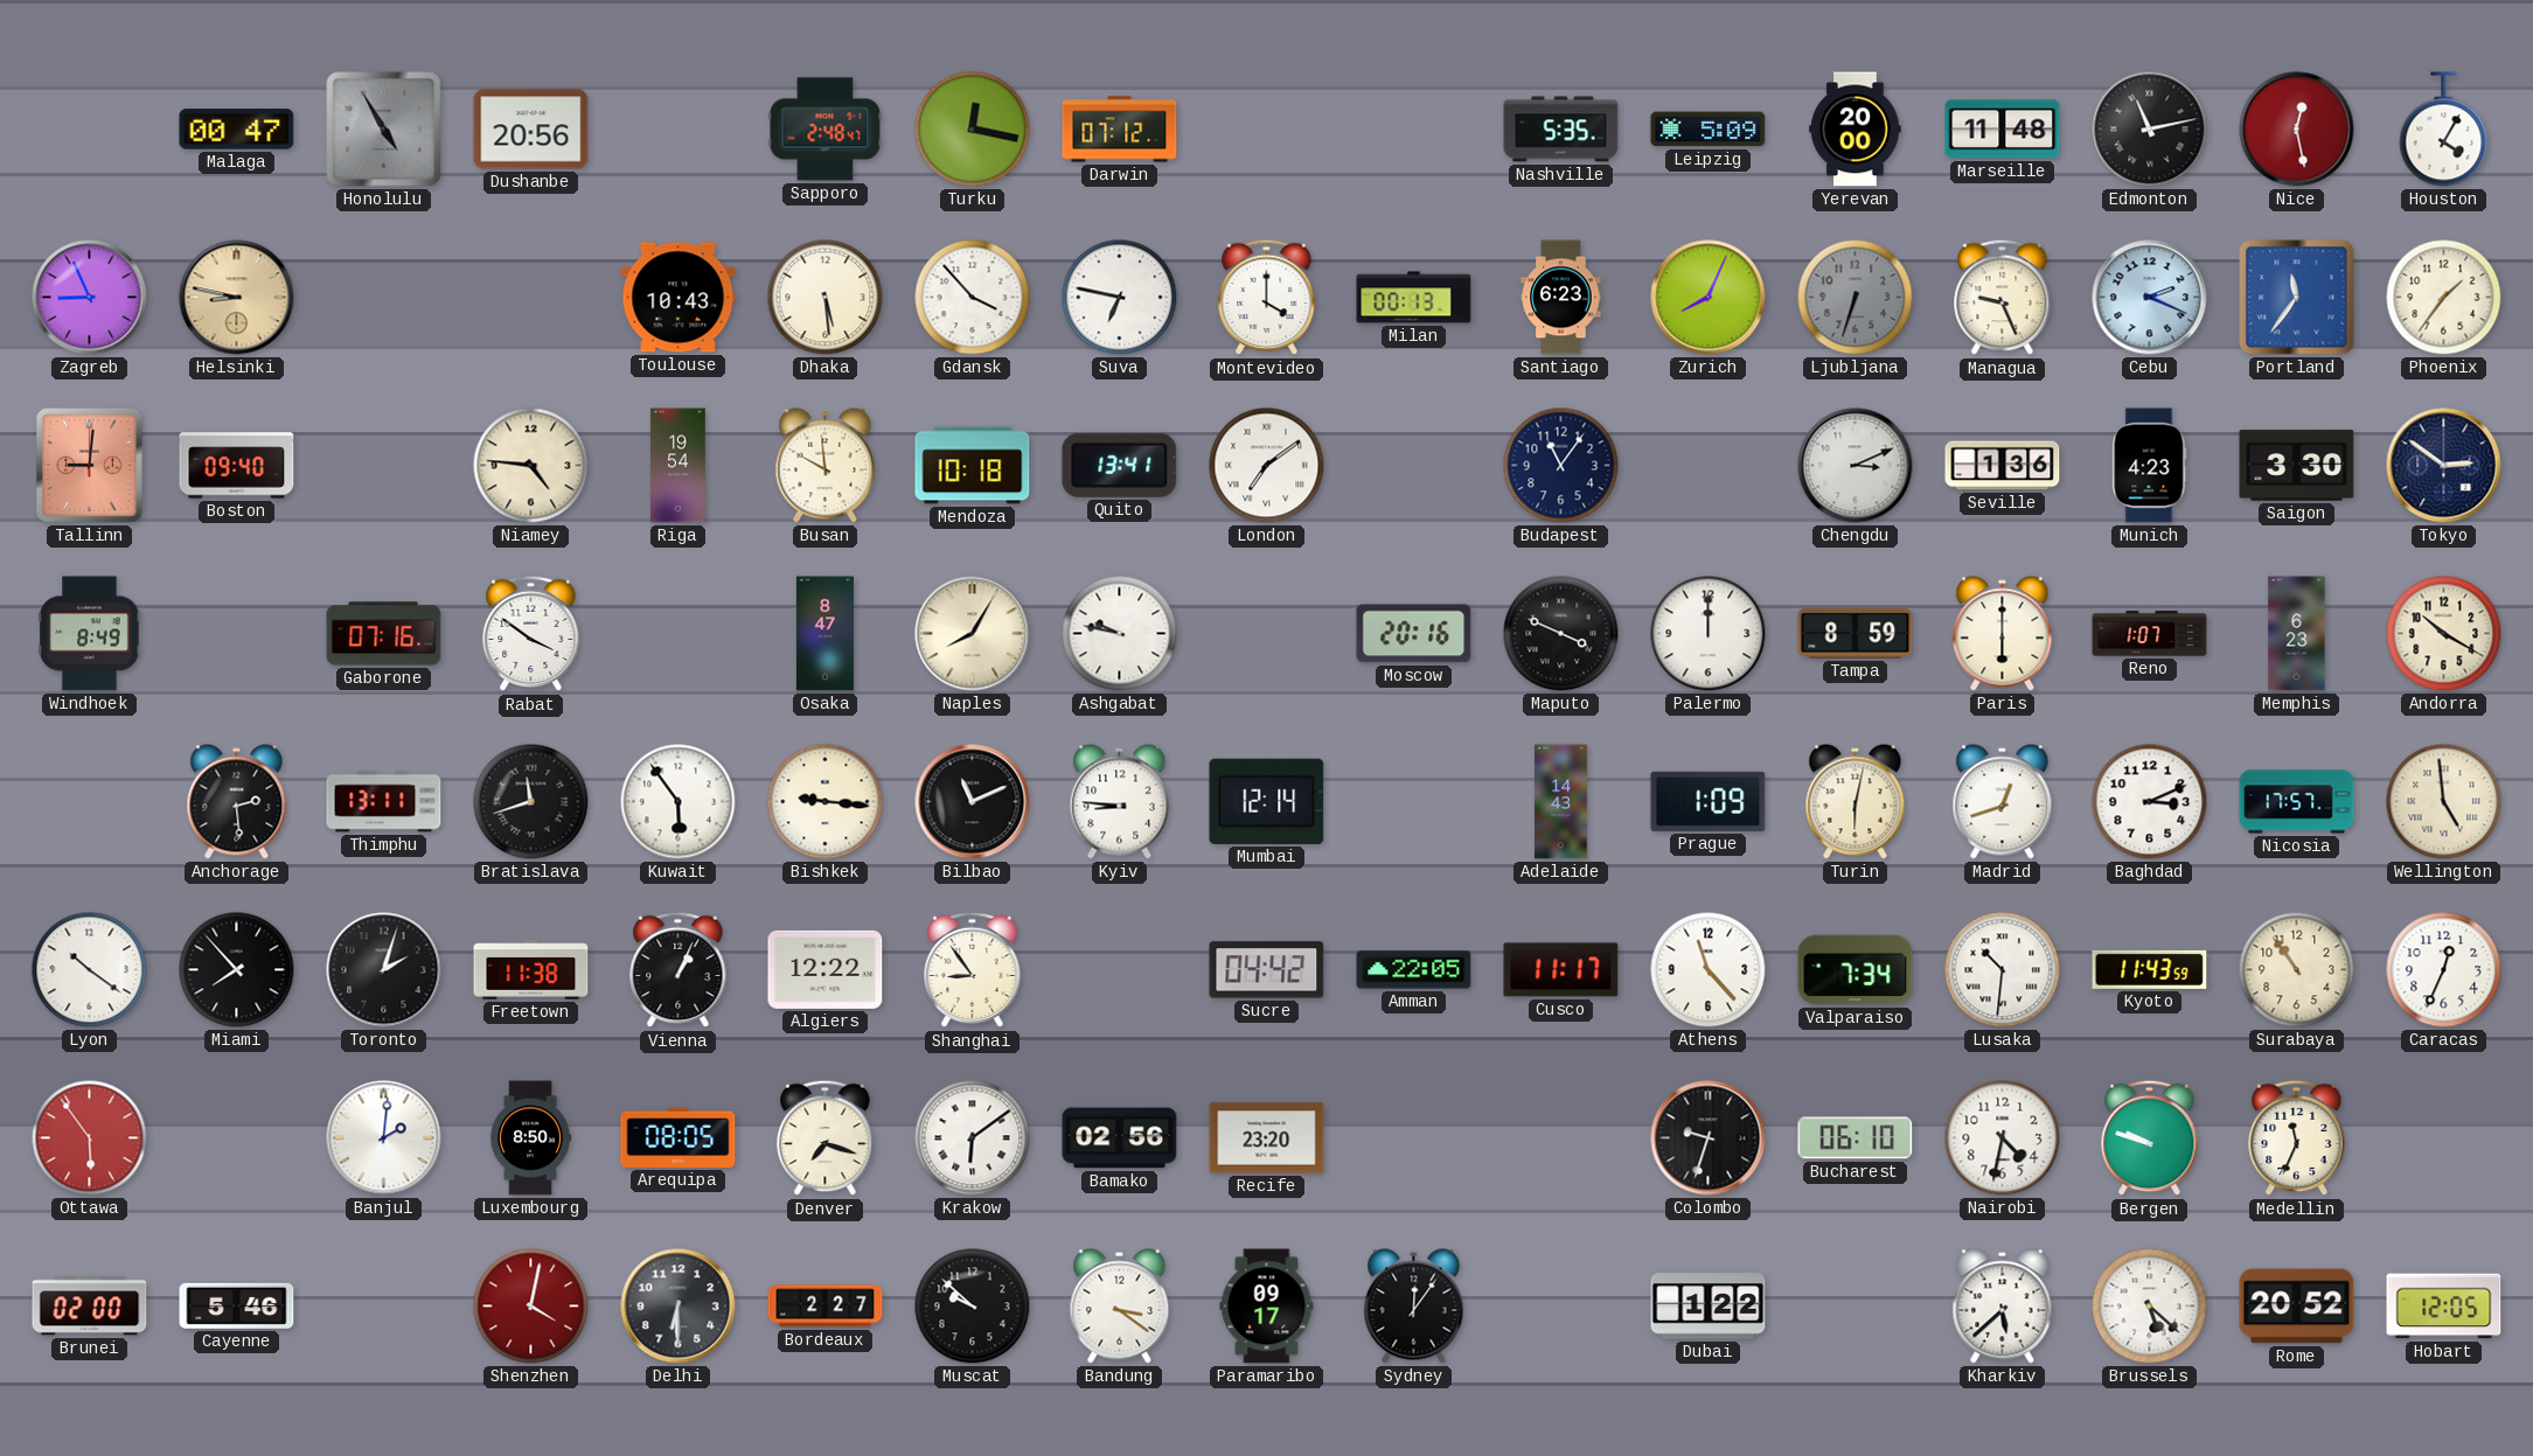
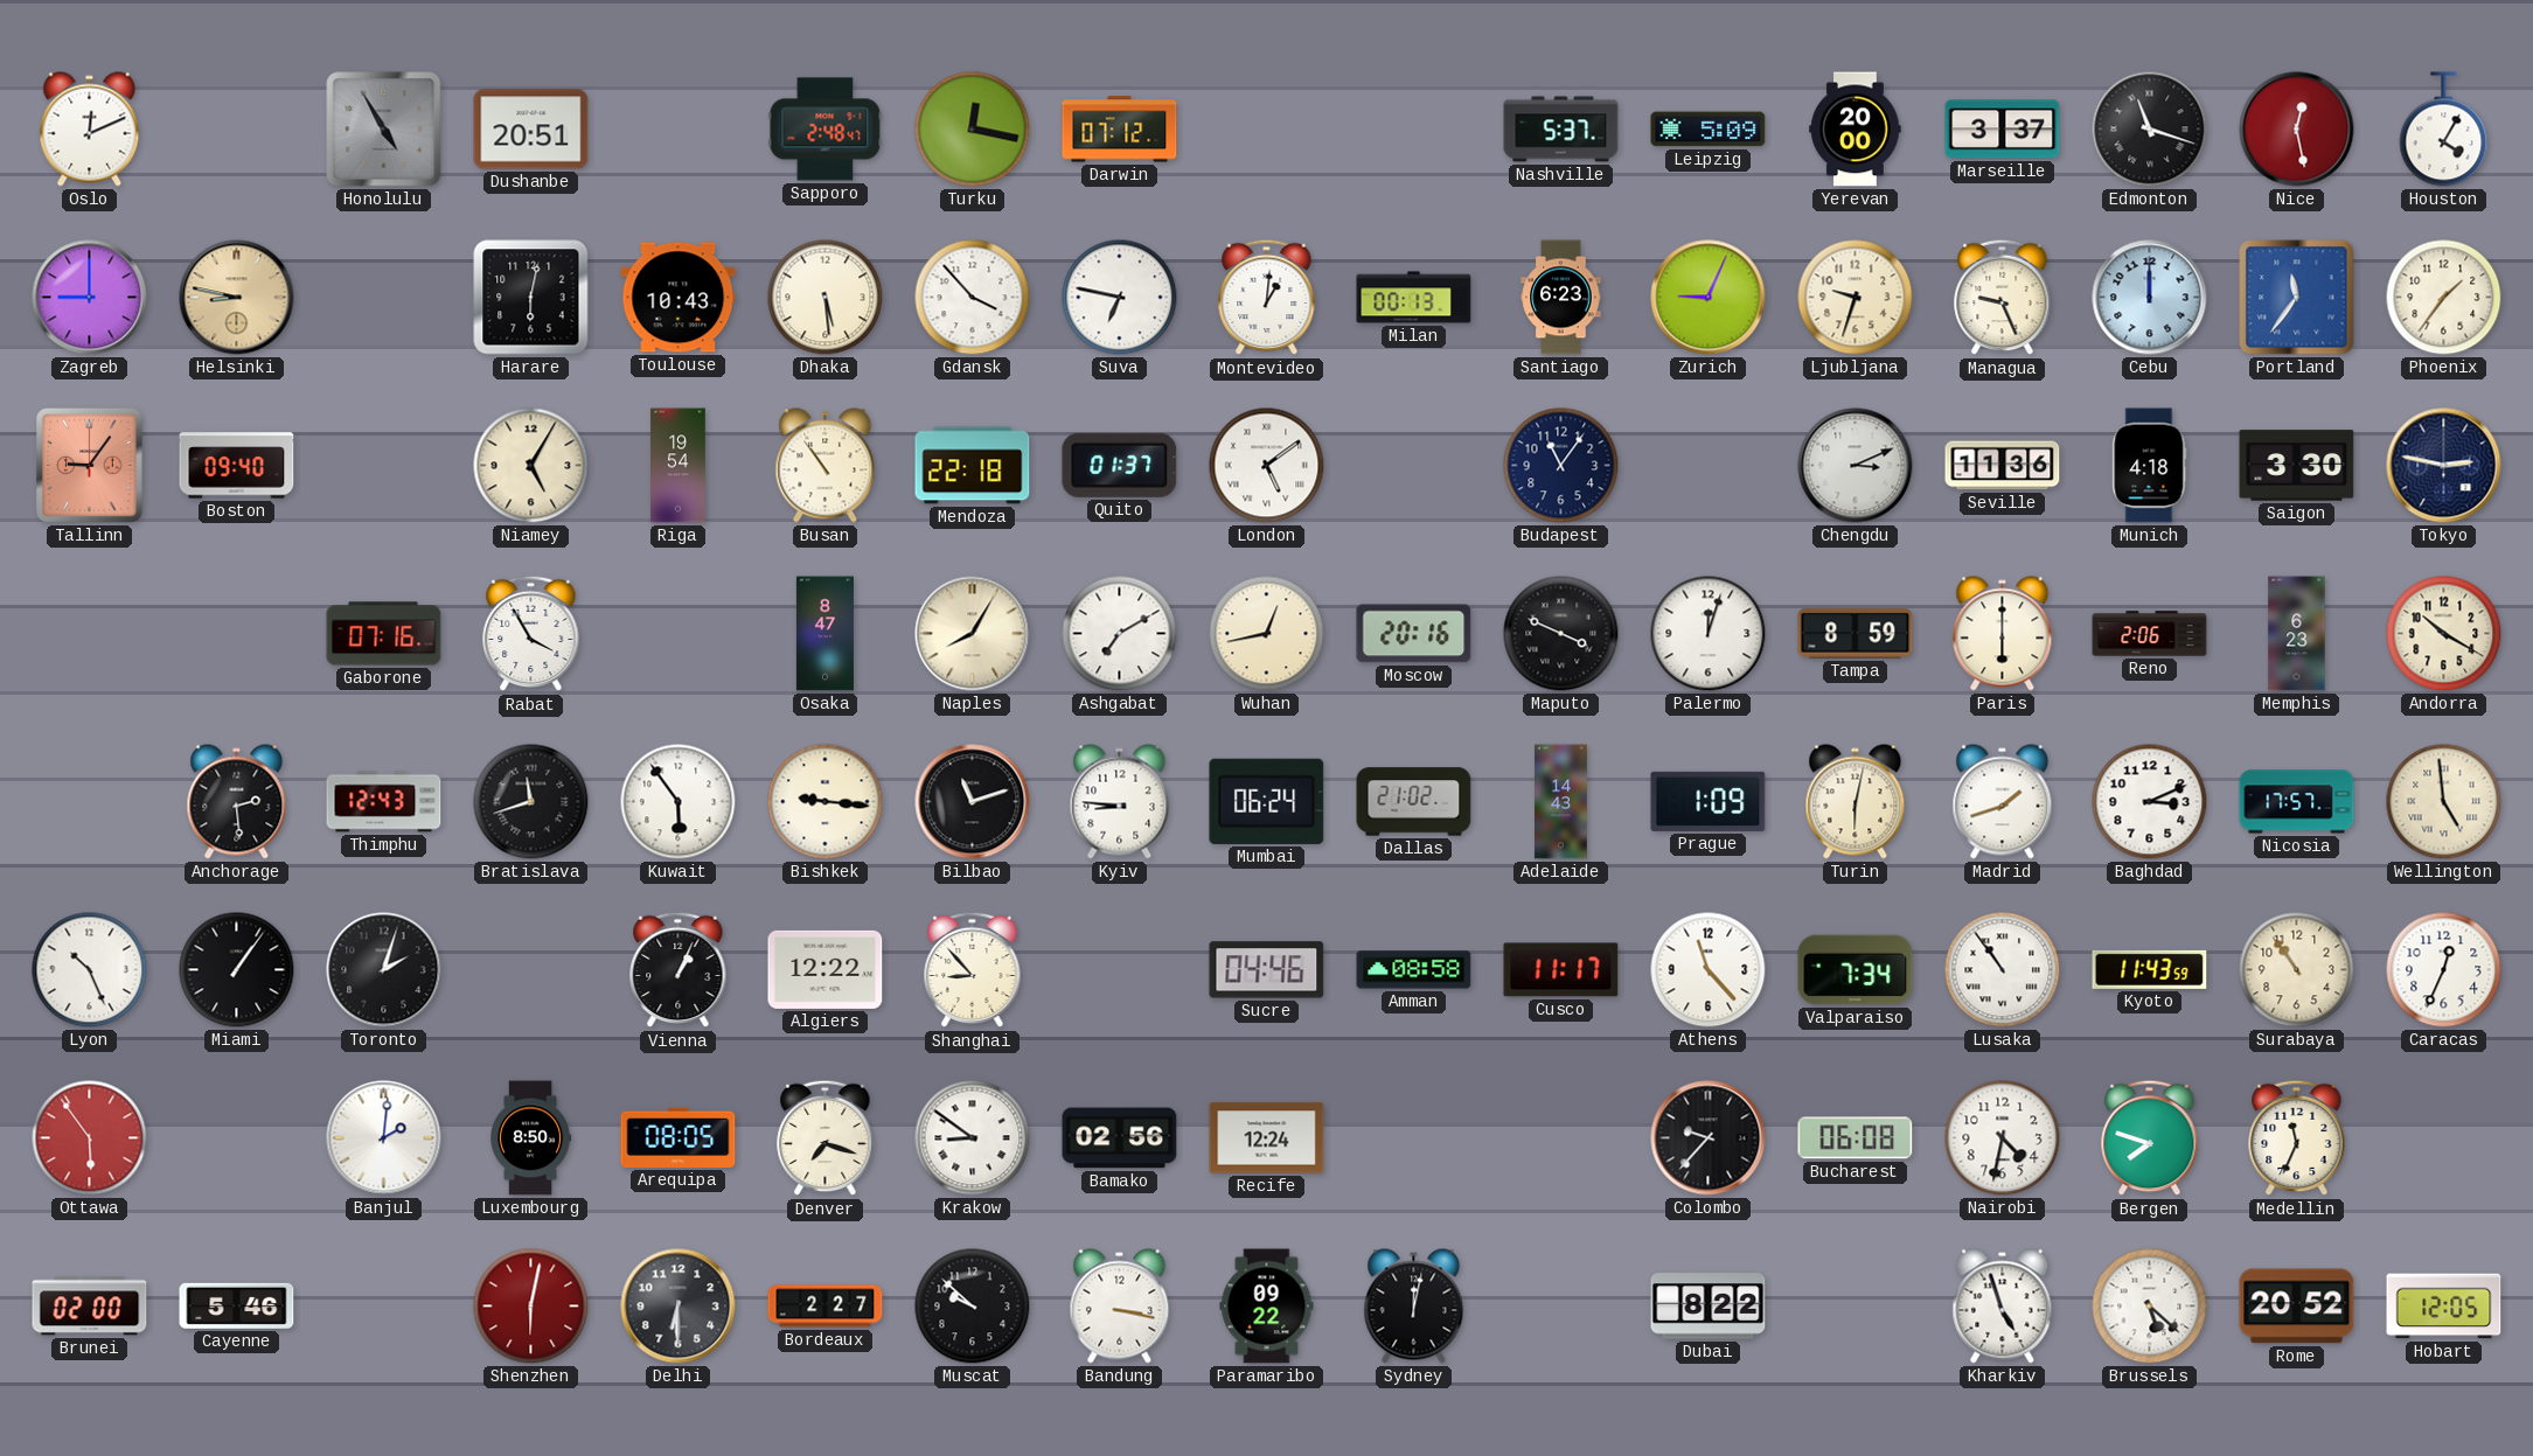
Oslo: none -> 12:11
Malaga: 00:47 -> none
Dushanbe: 20:56 -> 20:51
Nashville: 5:35 -> 5:37
Marseille: 11:48 -> 3:37
Edmonton: 11:13 -> 11:18
Zagreb: 8:56 -> 9:00
Harare: none -> 6:02
Montevideo: 4:00 -> 1:01
Zurich: 8:04 -> 9:04
Ljubljana: 6:33 -> 9:33
Ljubljana dial: grey -> cream
Cebu: 2:19 -> 12:00
Tallinn: 9:01 -> 9:06
Niamey: 4:46 -> 5:05
Busan: 9:59 -> 10:54
Mendoza: 10:18 -> 22:18
Quito: 13:41 -> 01:37
London: 7:09 -> 5:09
Seville: 1:36 -> 11:36
Munich: 4:23 -> 4:18
Tokyo: 2:51 -> 2:47
Windhoek: 8:49 -> none
Rabat: 3:51 -> 3:55
Ashgabat: 9:47 -> 7:10
Wuhan: none -> 12:43
Palermo: 12:00 -> 12:03
Reno: 1:07 -> 2:06
Thimphu: 13:11 -> 12:43
Bilbao: 11:11 -> 11:12
Mumbai: 12:14 -> 06:24
Dallas: none -> 21:02
Madrid: 12:42 -> 1:42
Lyon: 10:21 -> 10:26
Miami: 7:53 -> 1:06
Freetown: 11:38 -> none
Shanghai: 8:54 -> 8:53
Sucre: 04:42 -> 04:46
Amman: 22:05 -> 08:58
Lusaka: 10:31 -> 10:54
Krakow: 6:09 -> 8:51
Recife: 23:20 -> 12:24
Colombo: 9:33 -> 9:37
Bucharest: 06:10 -> 06:08
Bergen: 9:48 -> 7:48
Shenzhen: 4:02 -> 6:02
Bandung: 3:21 -> 3:17
Paramaribo: 09:17 -> 09:22
Sydney: 12:06 -> 12:02
Dubai: 1:22 -> 8:22
Kharkiv: 5:38 -> 4:57
